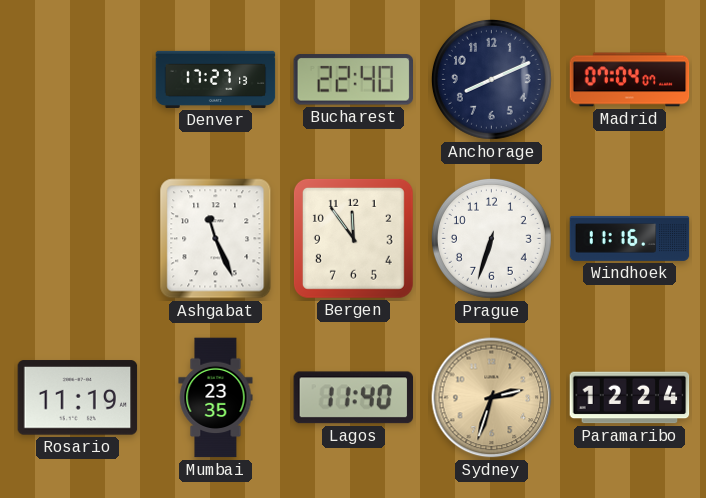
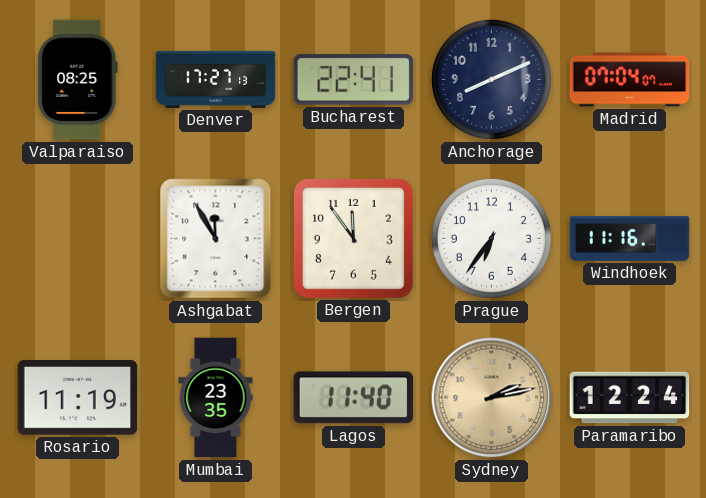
Valparaiso: none -> 08:25
Bucharest: 22:40 -> 22:41
Ashgabat: 11:26 -> 11:55
Prague: 6:33 -> 6:36
Sydney: 2:33 -> 2:13
